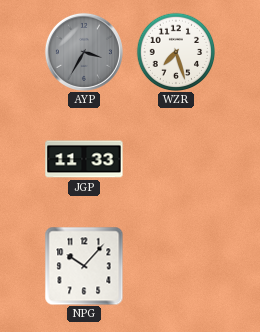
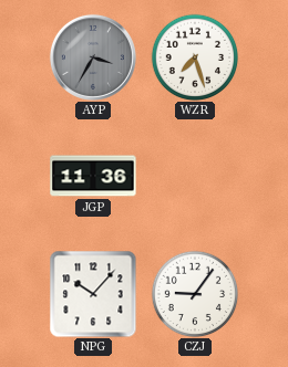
JGP: 11:33 -> 11:36
CZJ: none -> 9:06
